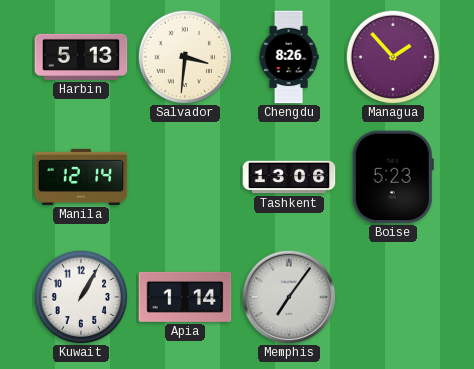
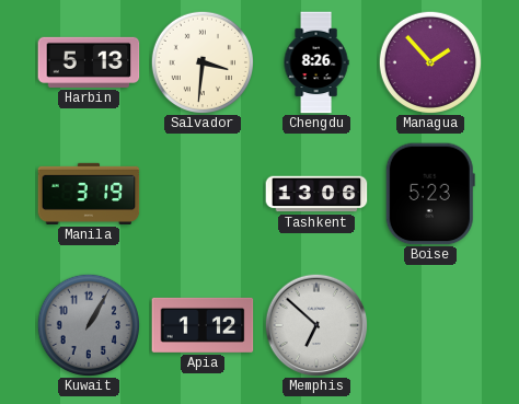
Manila: 12:14 -> 3:19
Kuwait dial: white -> grey
Apia: 1:14 -> 1:12
Memphis: 7:06 -> 6:52
